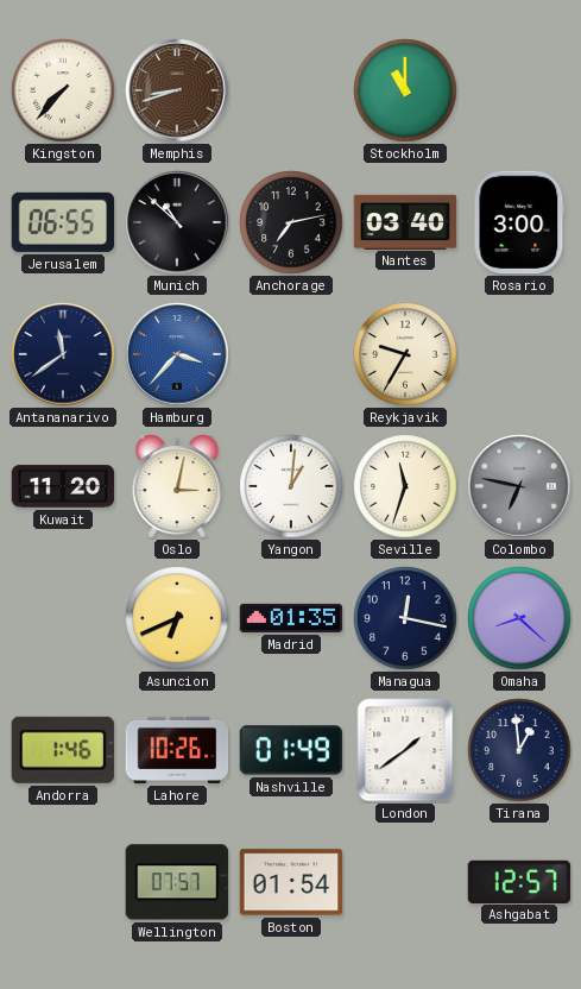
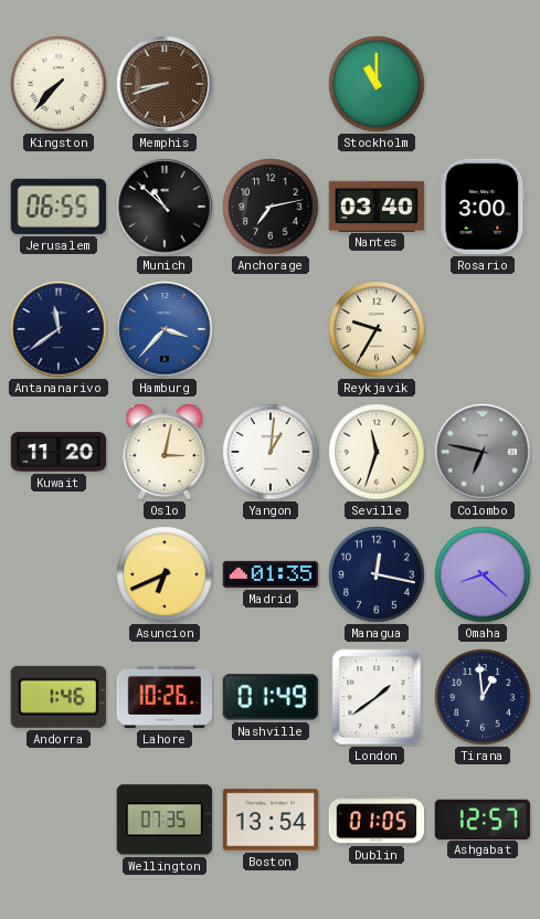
Wellington: 07:57 -> 07:35
Boston: 01:54 -> 13:54
Dublin: none -> 01:05
